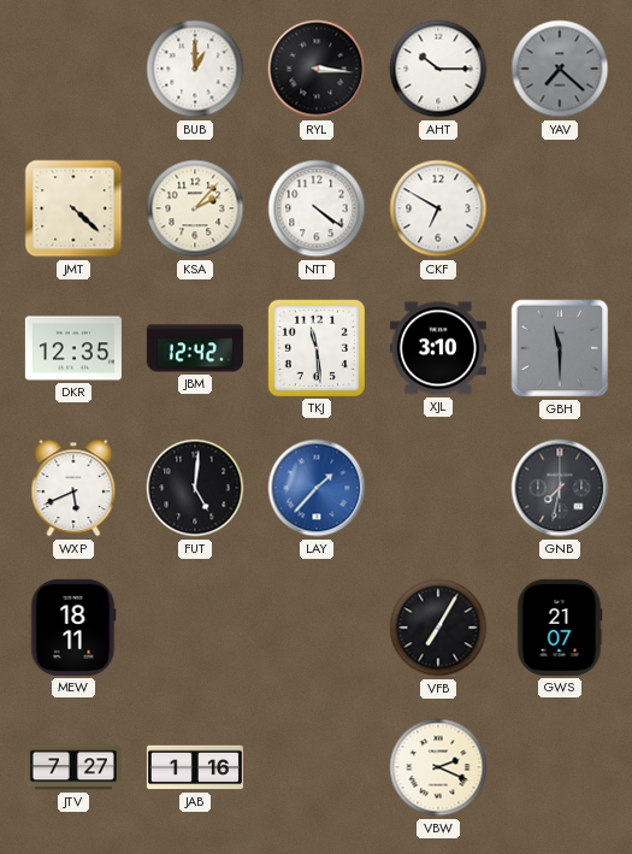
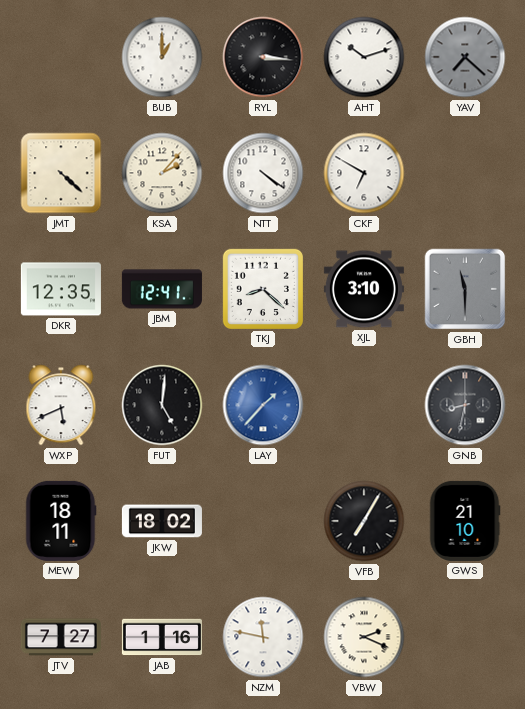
AHT: 10:15 -> 10:12
JBM: 12:42 -> 12:41
TKJ: 11:29 -> 8:22
GNB: 7:32 -> 8:32
JKW: none -> 18:02
GWS: 21:07 -> 21:10
NZM: none -> 11:47
